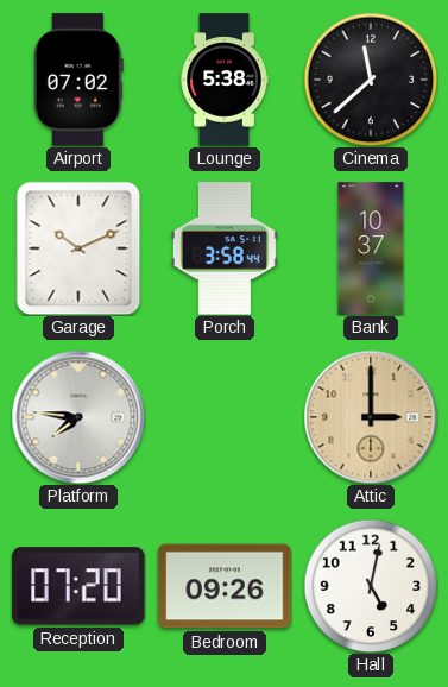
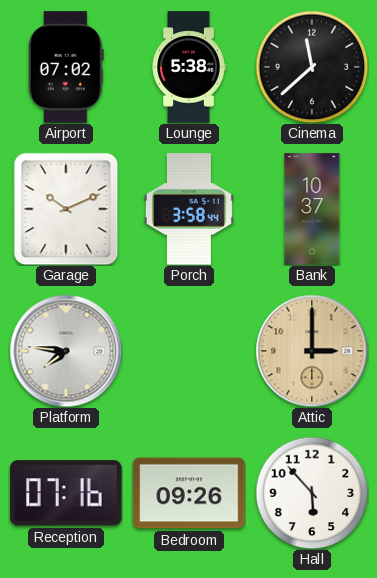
Reception: 07:20 -> 07:16
Hall: 5:02 -> 5:53
